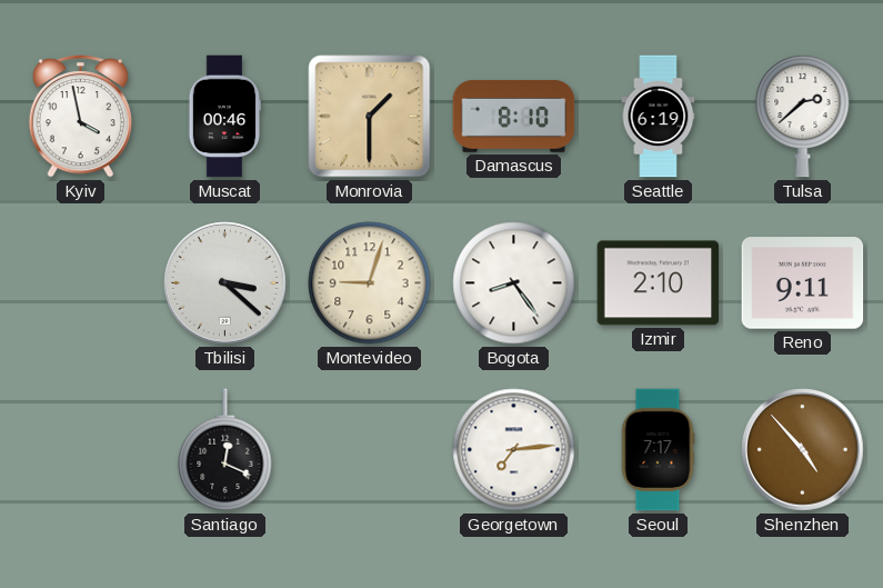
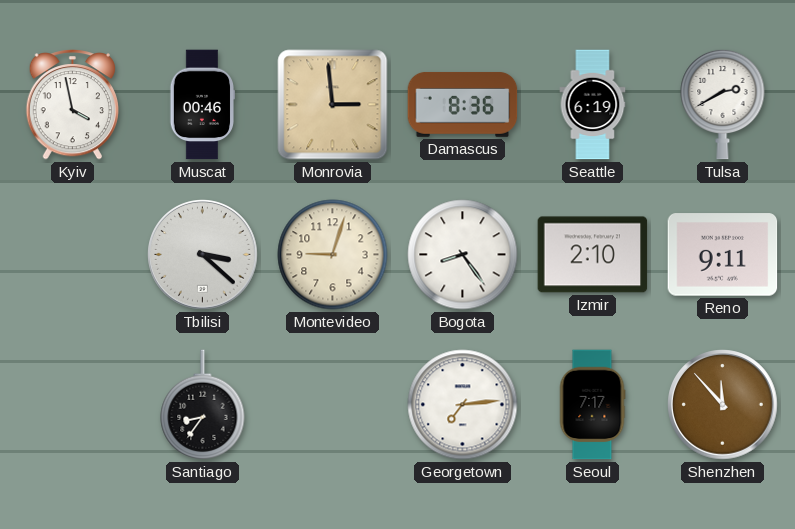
Monrovia: 1:30 -> 2:59
Damascus: 8:10 -> 8:36
Tulsa: 2:38 -> 2:40
Santiago: 12:19 -> 8:36
Shenzhen: 4:53 -> 11:53
